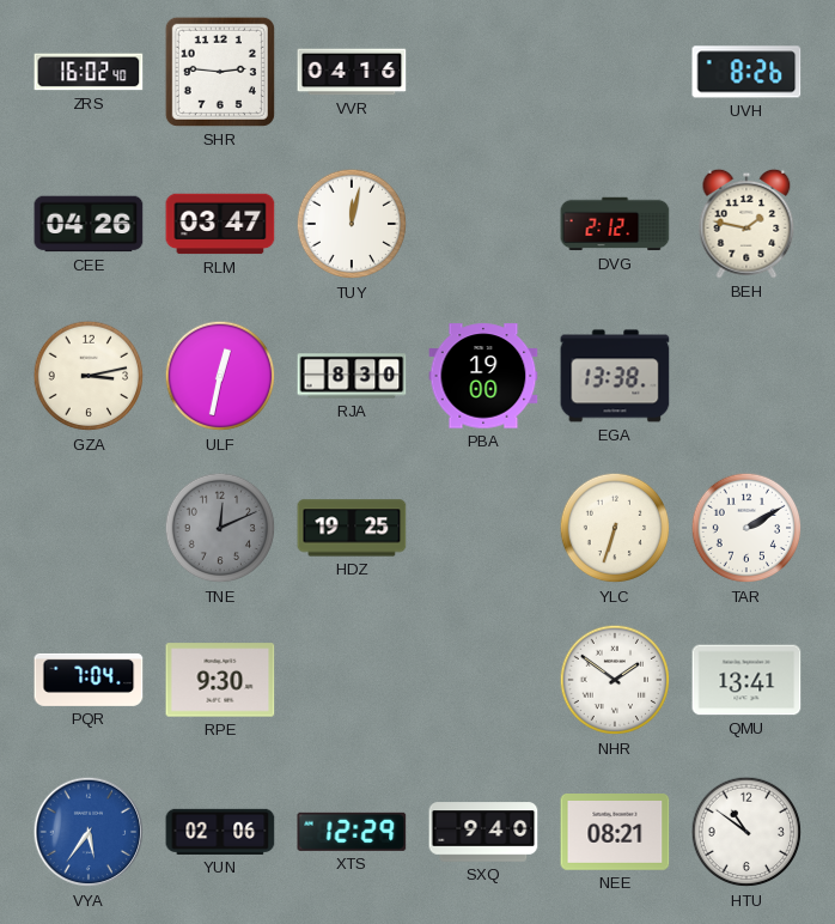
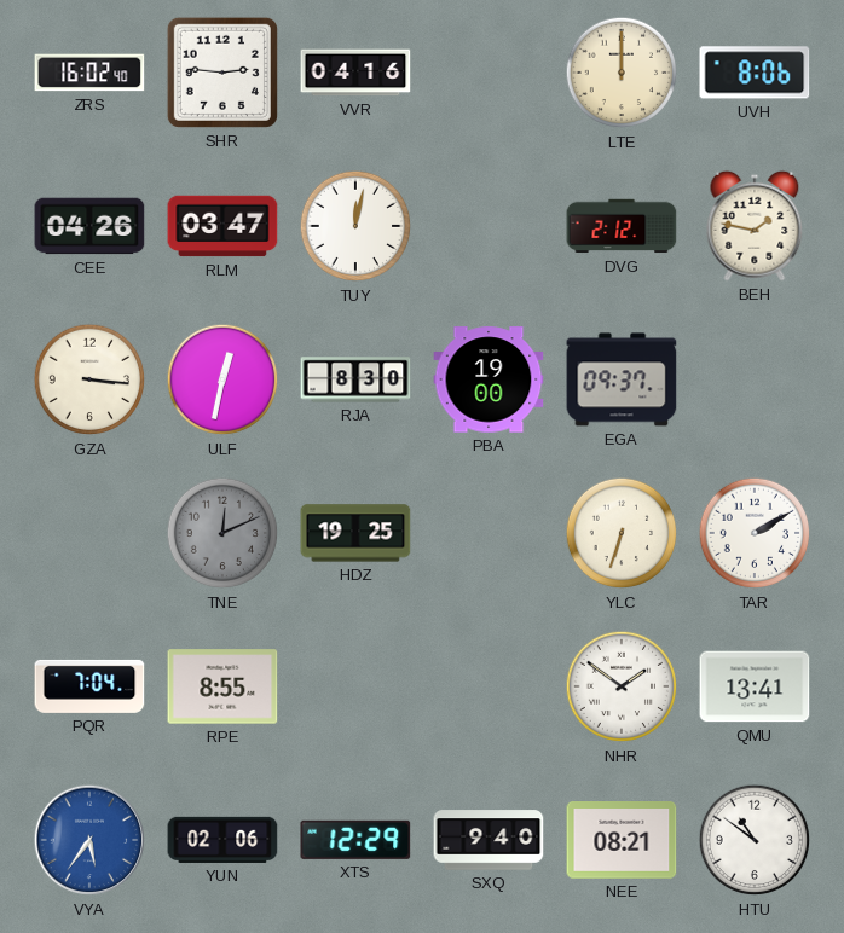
LTE: none -> 12:00
UVH: 8:26 -> 8:06
GZA: 3:13 -> 3:16
EGA: 13:38 -> 09:37
RPE: 9:30 -> 8:55
